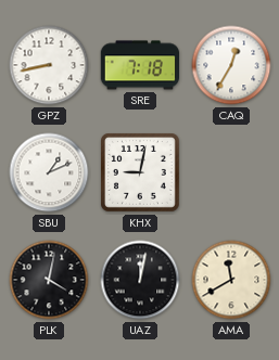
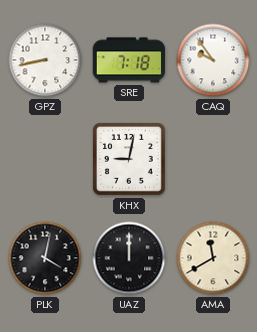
CAQ: 12:35 -> 9:54
SBU: 1:11 -> none
UAZ: 12:02 -> 12:00
